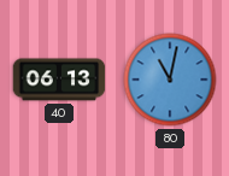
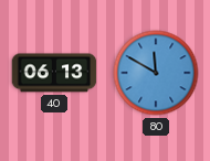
80: 11:02 -> 11:50
